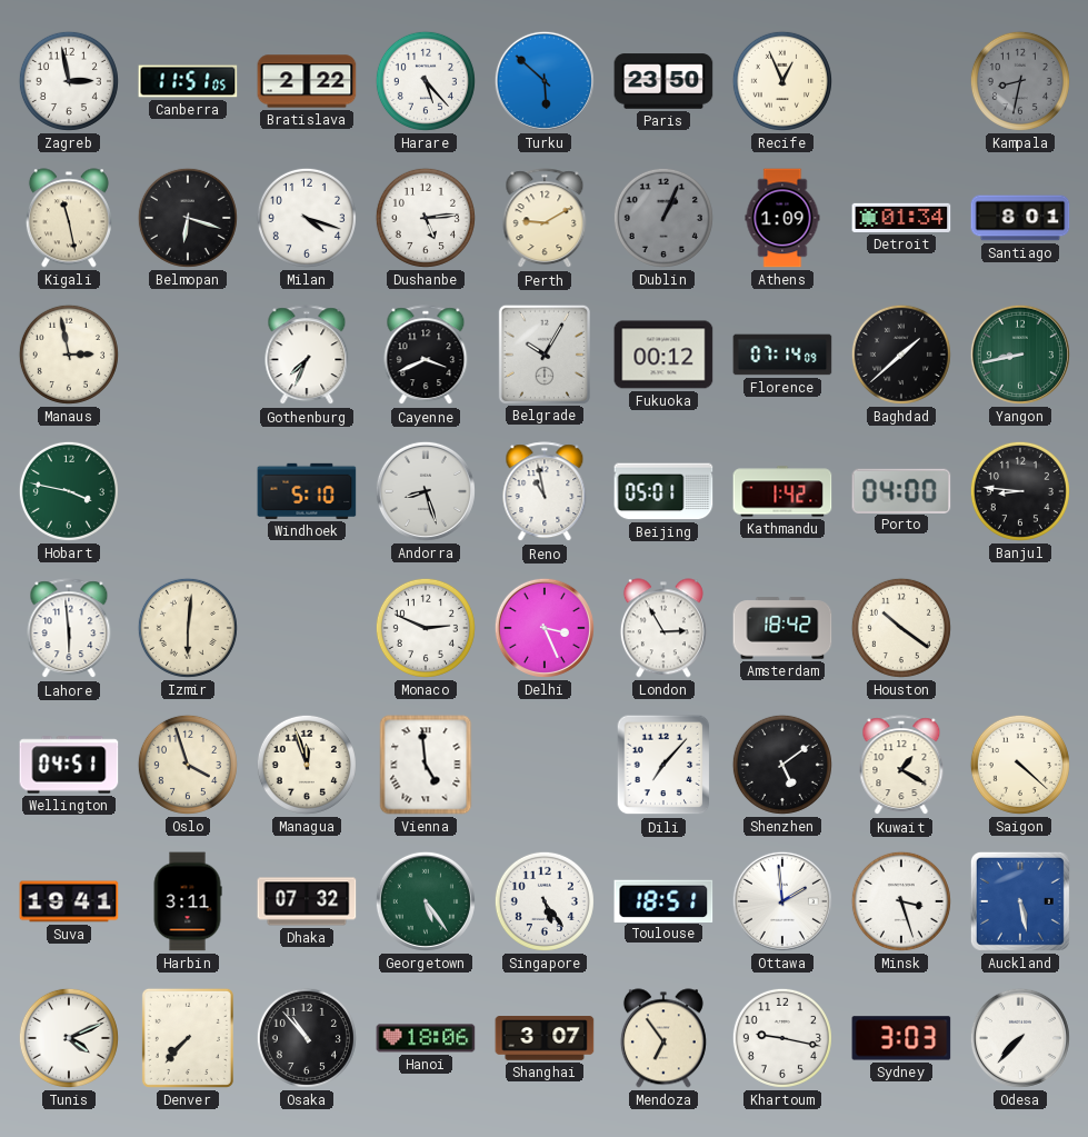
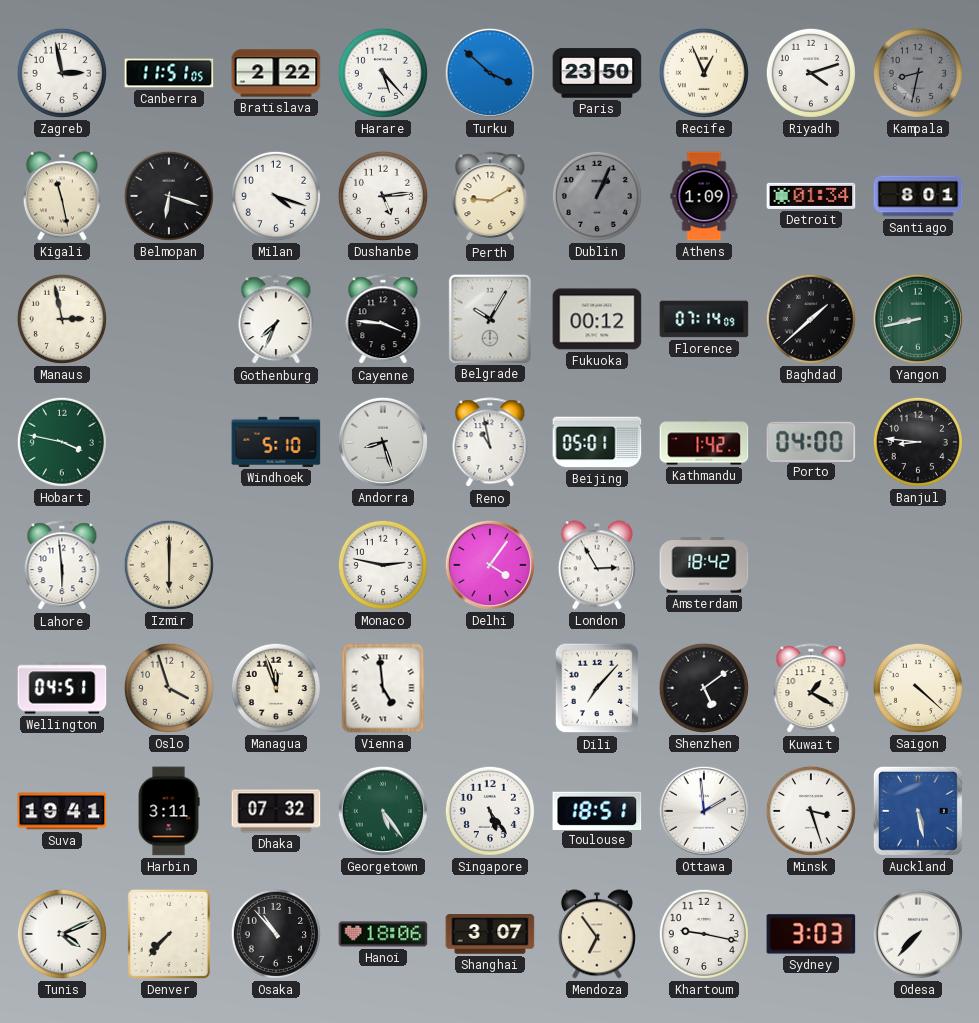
Turku: 5:52 -> 3:52
Riyadh: none -> 4:12
Cayenne: 3:41 -> 3:46
Izmir: 6:01 -> 6:00
Monaco: 2:49 -> 2:47
Delhi: 3:26 -> 4:06
Houston: 10:21 -> none
